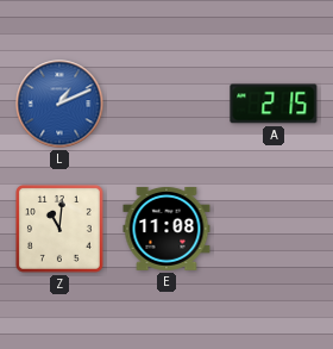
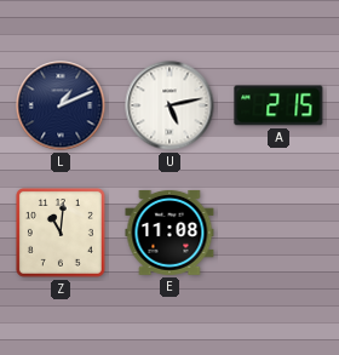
L dial: blue -> navy
U: none -> 5:13
